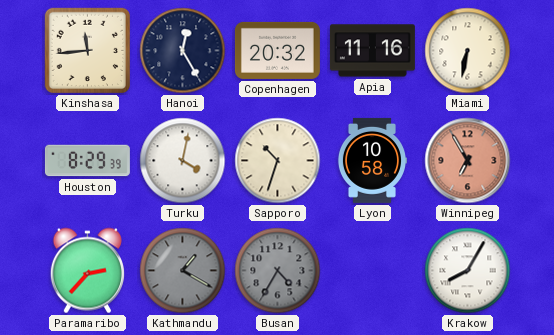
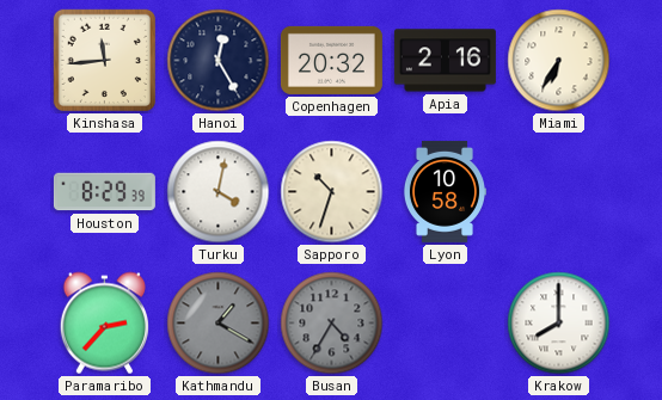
Apia: 11:16 -> 2:16
Miami: 6:32 -> 6:35
Winnipeg: 6:55 -> none
Krakow: 8:05 -> 8:00
